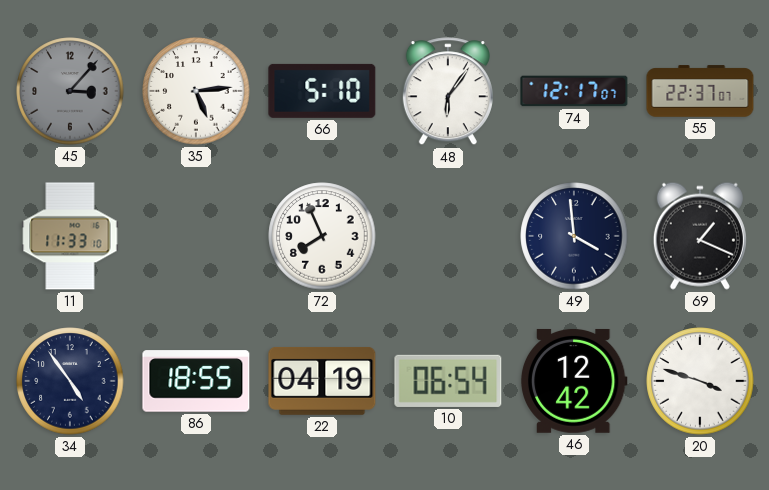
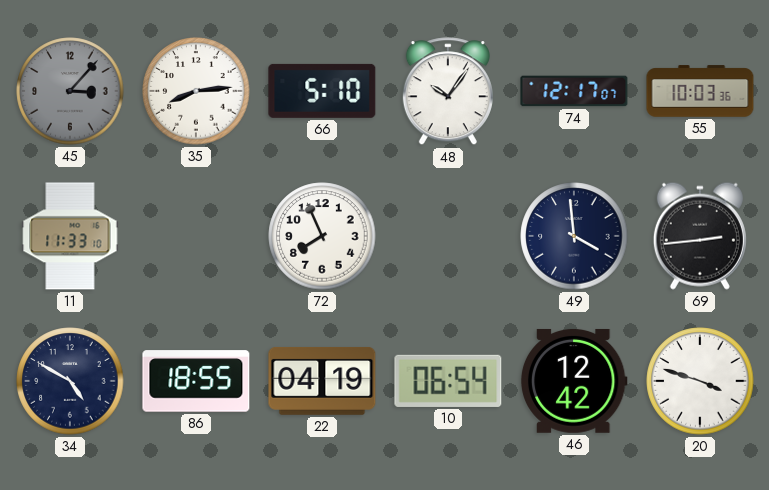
35: 5:14 -> 8:14
48: 6:06 -> 10:06
55: 22:37 -> 10:03
69: 1:19 -> 2:44
34: 4:54 -> 4:50
